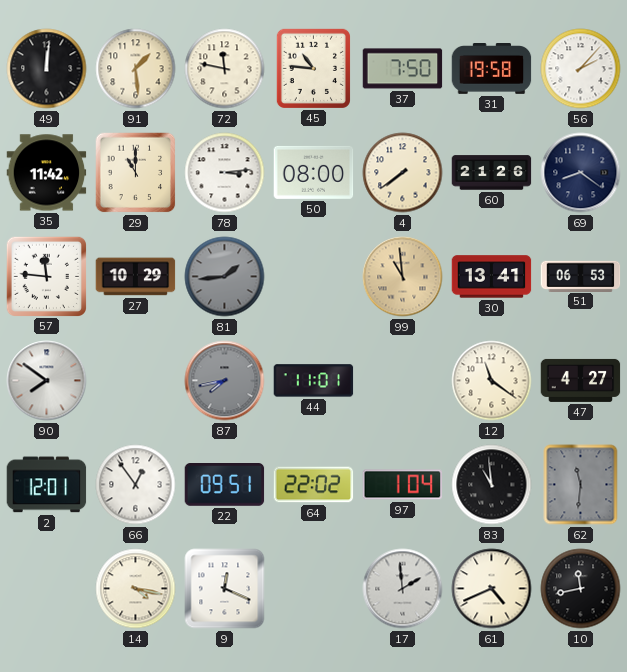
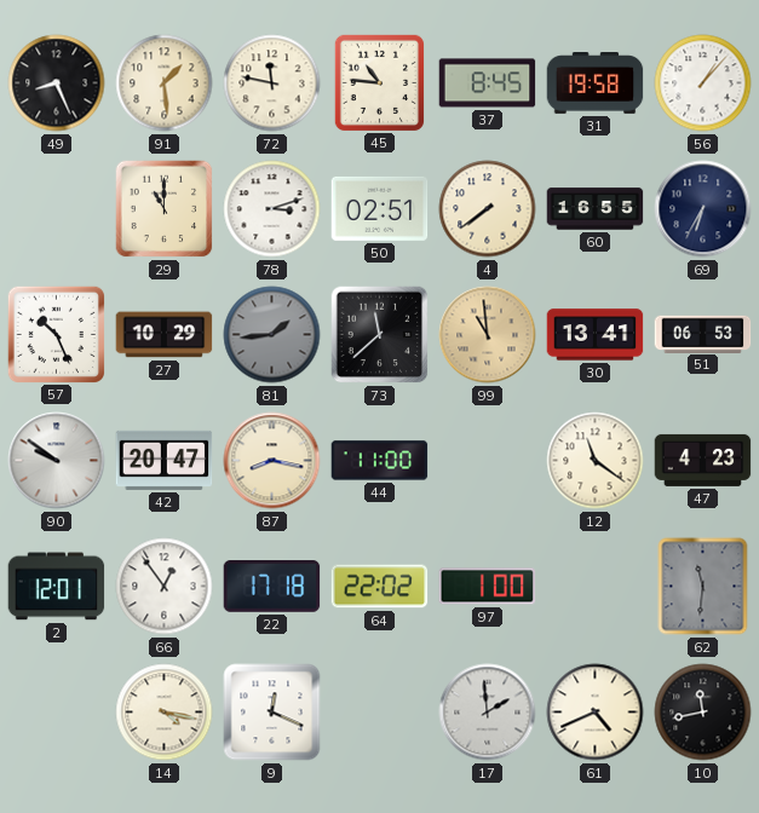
49: 12:01 -> 8:26
37: 7:50 -> 8:45
56: 2:07 -> 1:07
35: 11:42 -> none
78: 3:14 -> 3:12
50: 08:00 -> 02:51
60: 21:26 -> 16:55
69: 8:21 -> 6:35
57: 11:46 -> 10:26
73: none -> 11:38
90: 7:51 -> 9:51
42: none -> 20:47
87: 7:43 -> 8:17
87 dial: grey -> cream
44: 11:01 -> 11:00
47: 4:27 -> 4:23
22: 09:51 -> 17:18
97: 1:04 -> 1:00
83: 10:59 -> none
